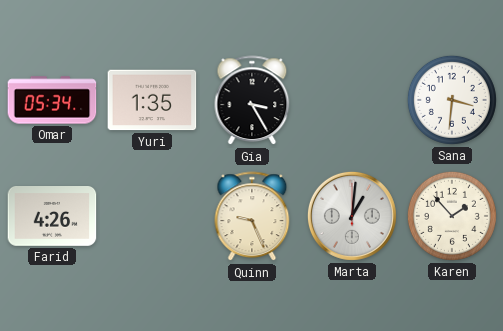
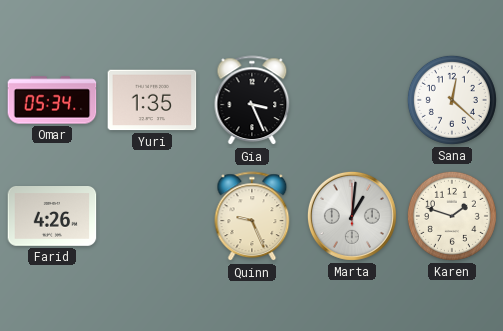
Gia: 3:25 -> 3:26
Sana: 3:31 -> 12:22
Karen: 1:53 -> 1:48
